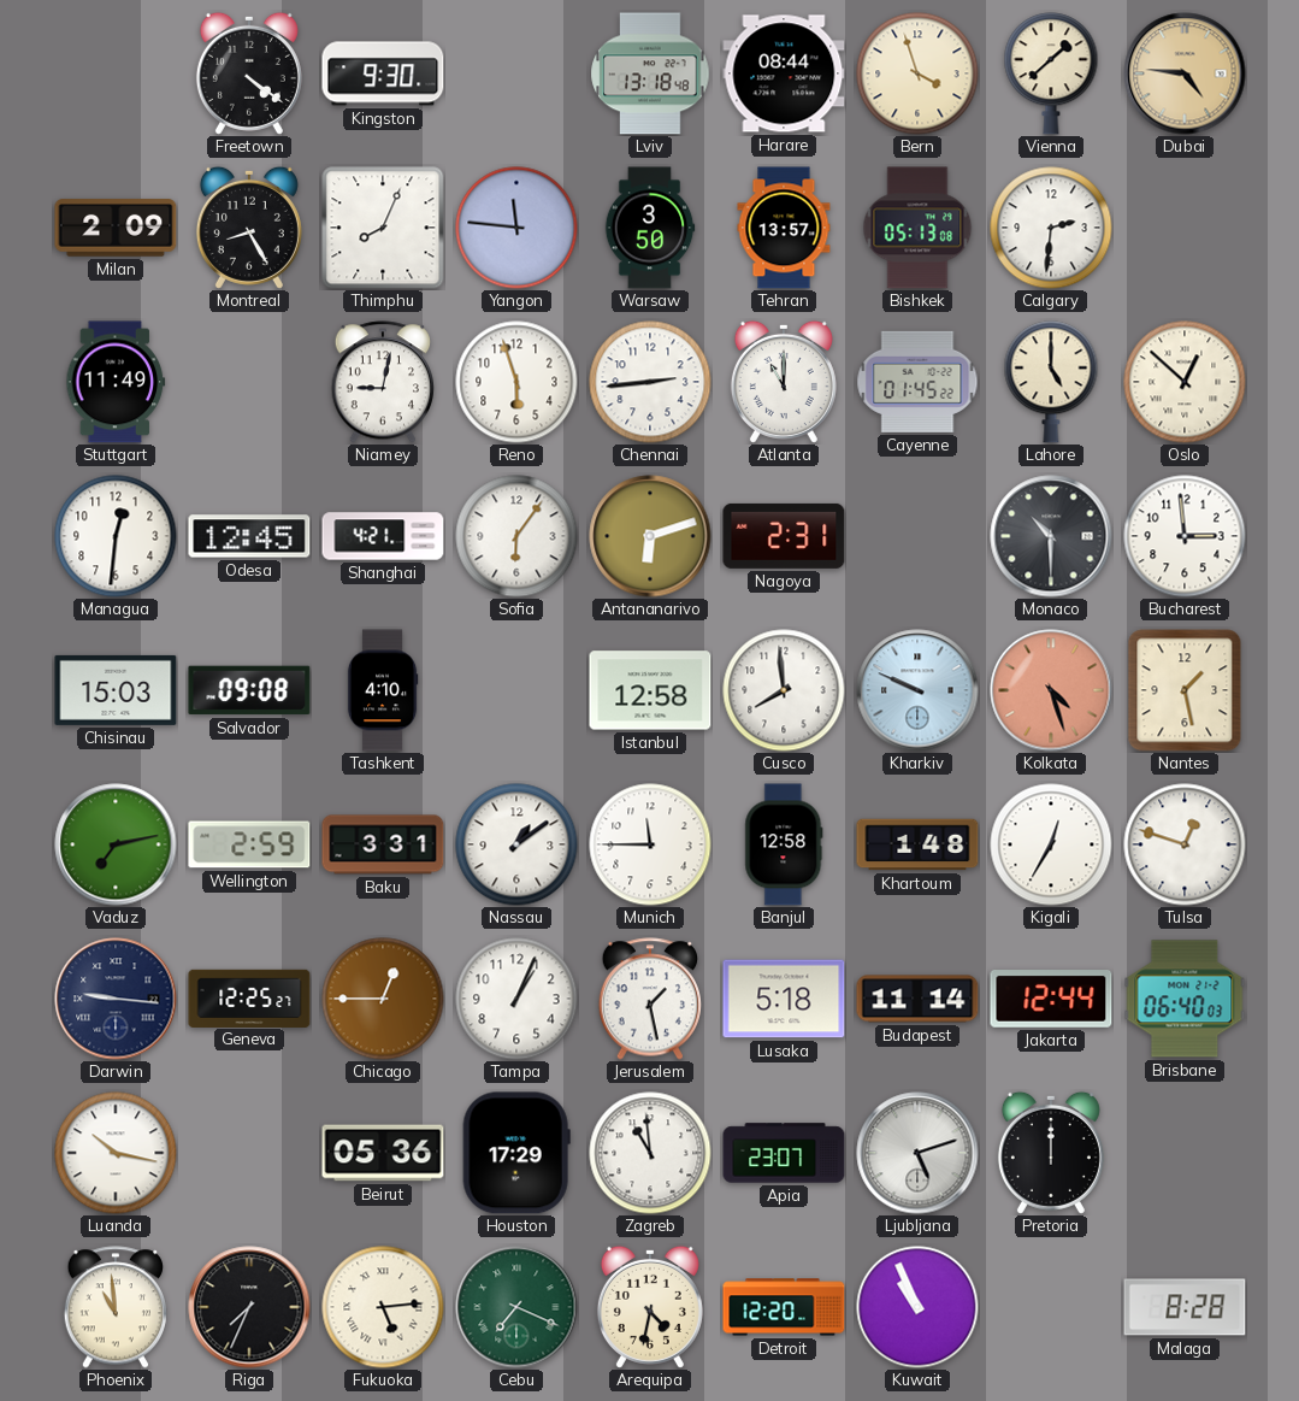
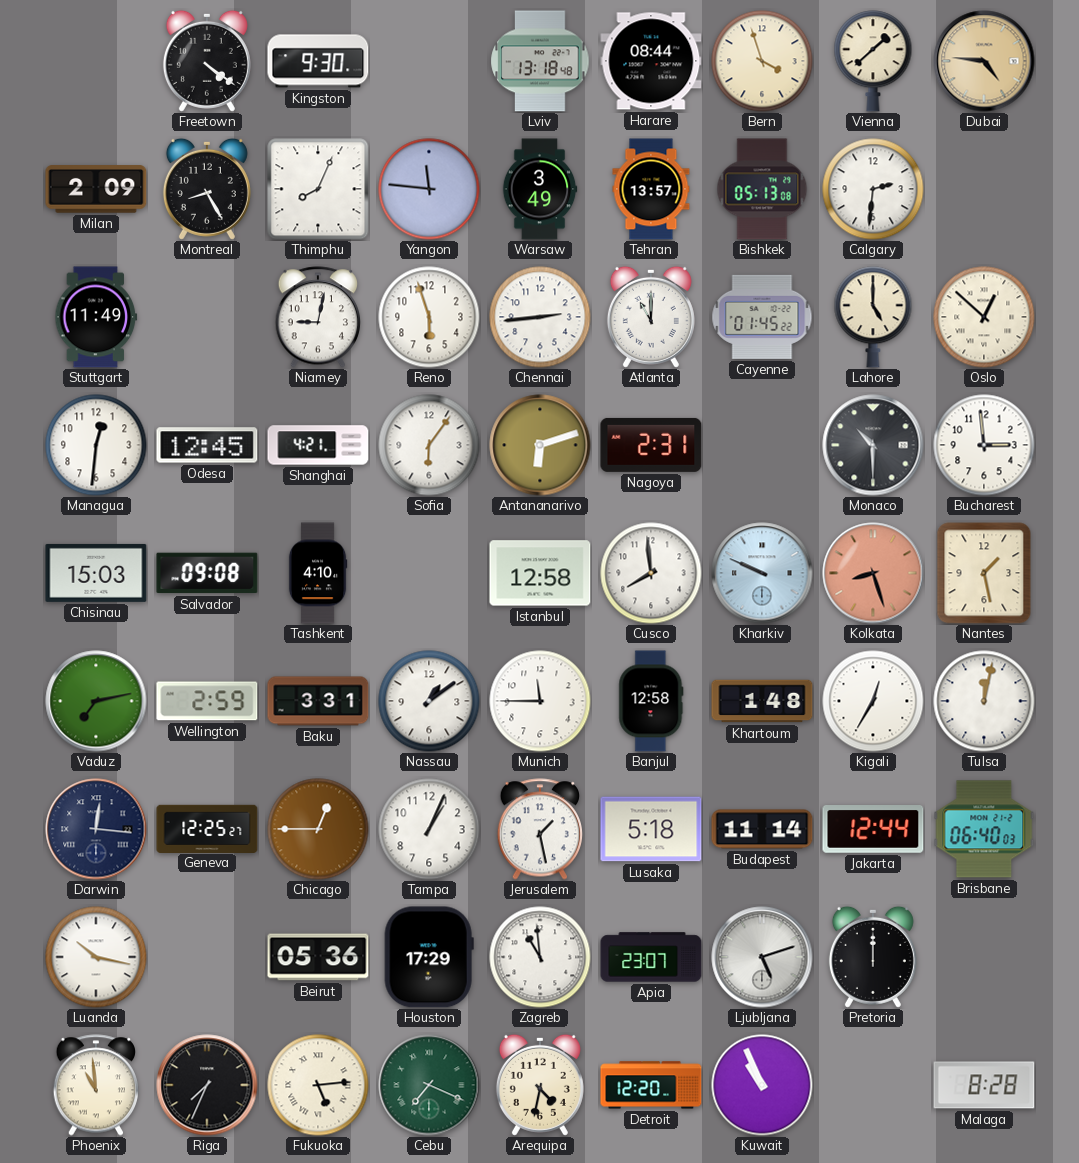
Warsaw: 3:50 -> 3:49
Kolkata: 4:27 -> 8:27
Tulsa: 12:48 -> 12:02
Darwin: 9:16 -> 12:16
